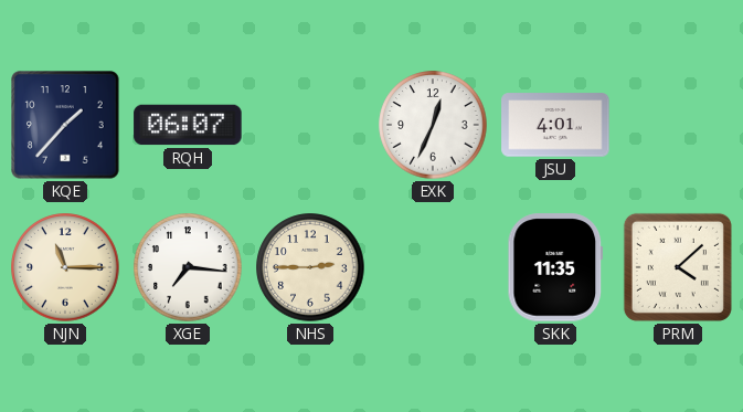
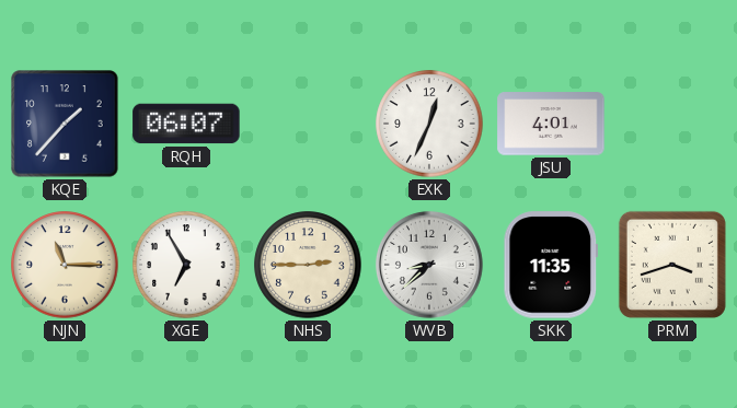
XGE: 7:16 -> 6:55
WVB: none -> 8:38
PRM: 4:08 -> 3:42
